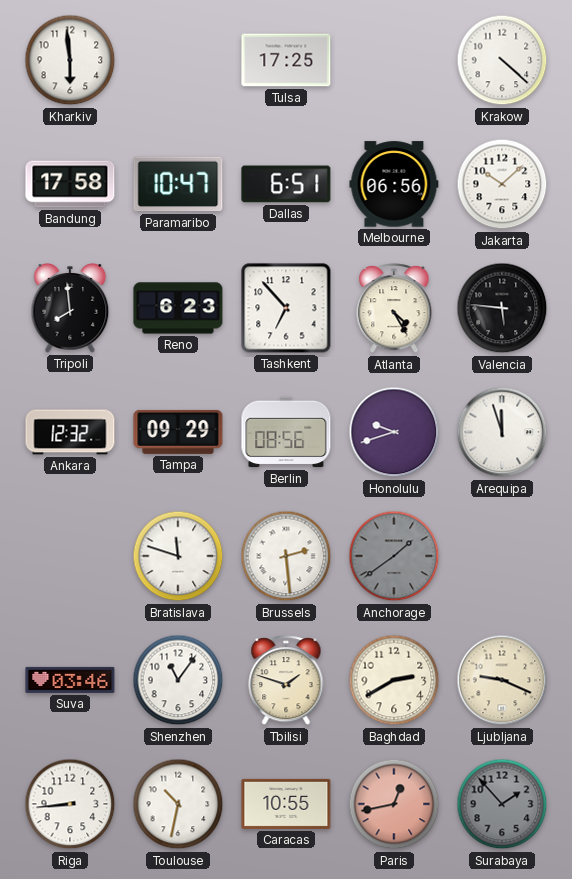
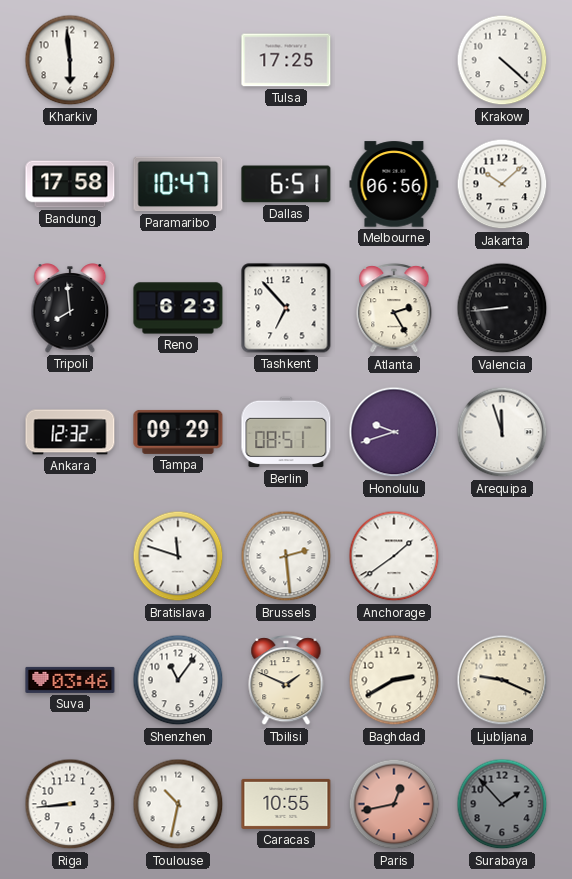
Atlanta: 4:25 -> 2:25
Valencia: 5:46 -> 8:44
Berlin: 08:56 -> 08:51
Anchorage dial: grey -> white
Tbilisi: 1:48 -> 1:49
